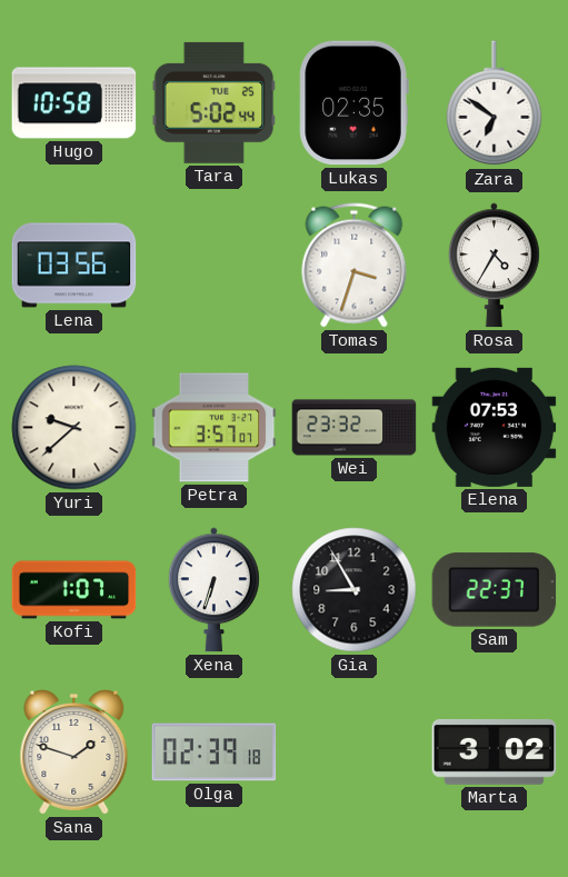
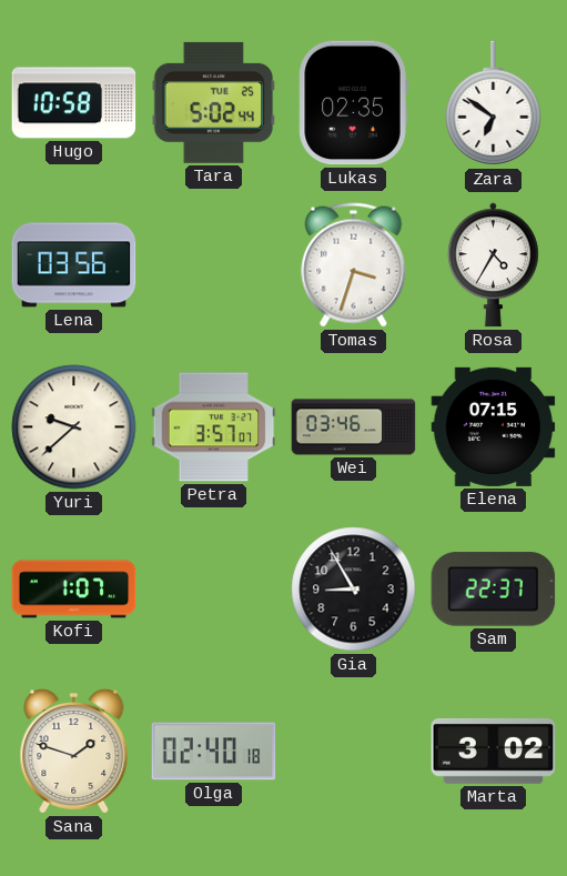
Wei: 23:32 -> 03:46
Elena: 07:53 -> 07:15
Xena: 6:33 -> none
Olga: 02:39 -> 02:40
